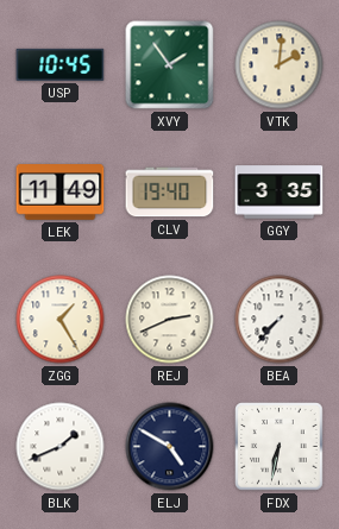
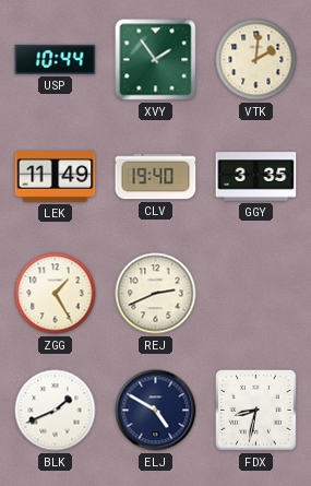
USP: 10:45 -> 10:44
BEA: 7:37 -> none
FDX: 6:32 -> 8:32
